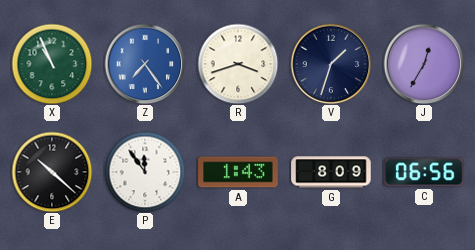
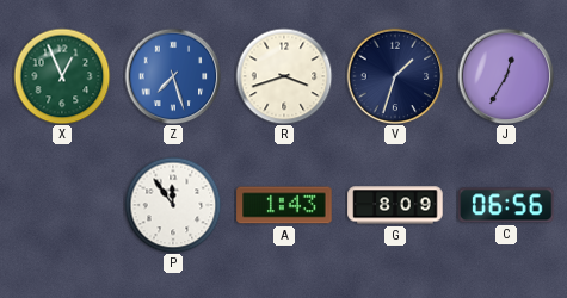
X: 10:56 -> 12:56
Z: 7:24 -> 7:27
E: 10:22 -> none
